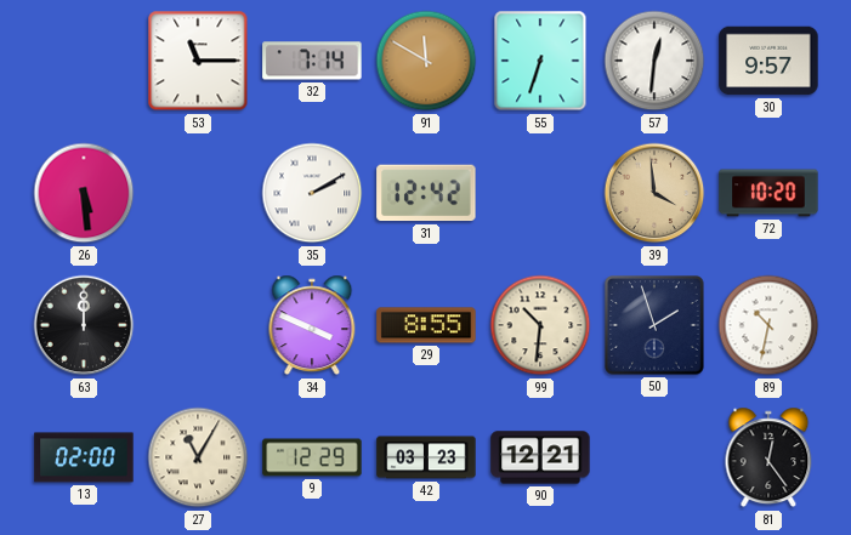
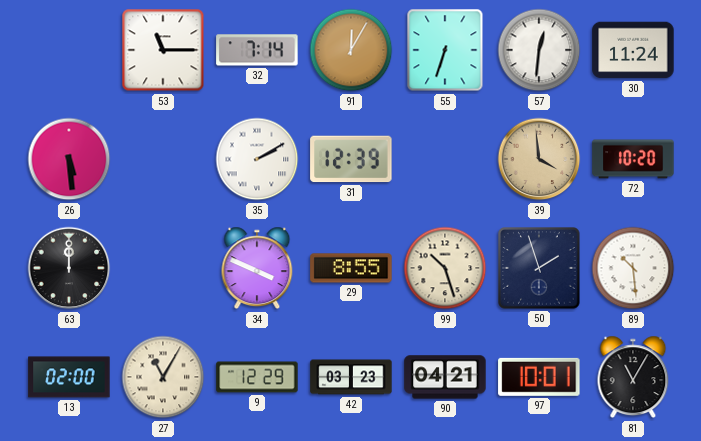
91: 11:50 -> 12:05
30: 9:57 -> 11:24
31: 12:42 -> 12:39
99: 10:31 -> 10:27
89: 10:32 -> 10:29
90: 12:21 -> 04:21
97: none -> 10:01
81: 12:24 -> 11:05
